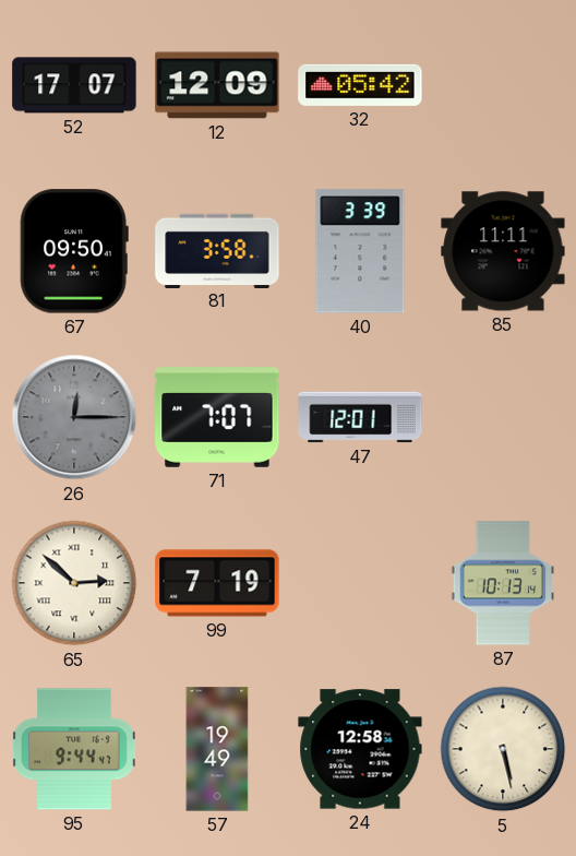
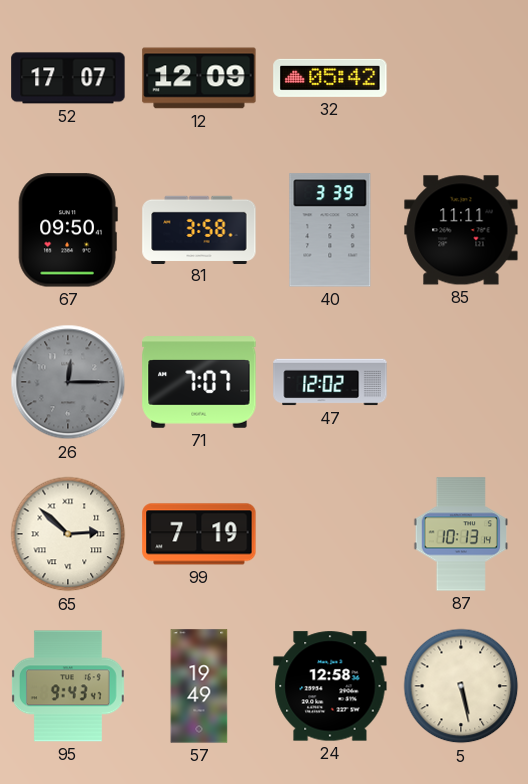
47: 12:01 -> 12:02
95: 9:44 -> 9:43
